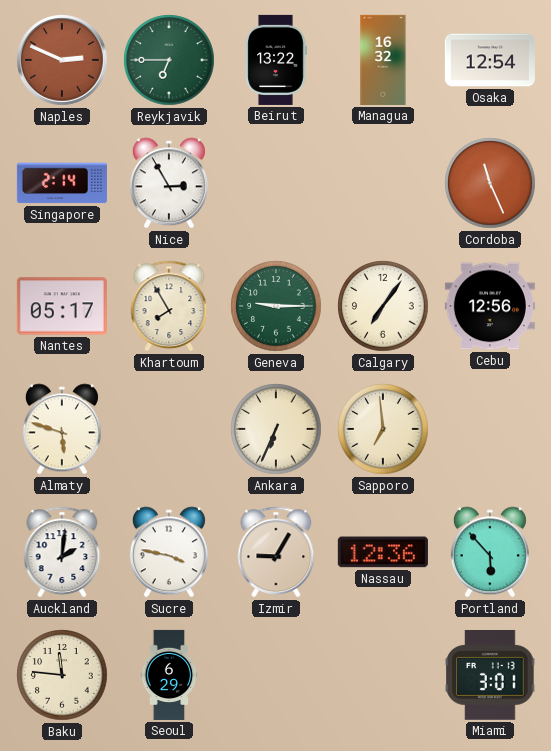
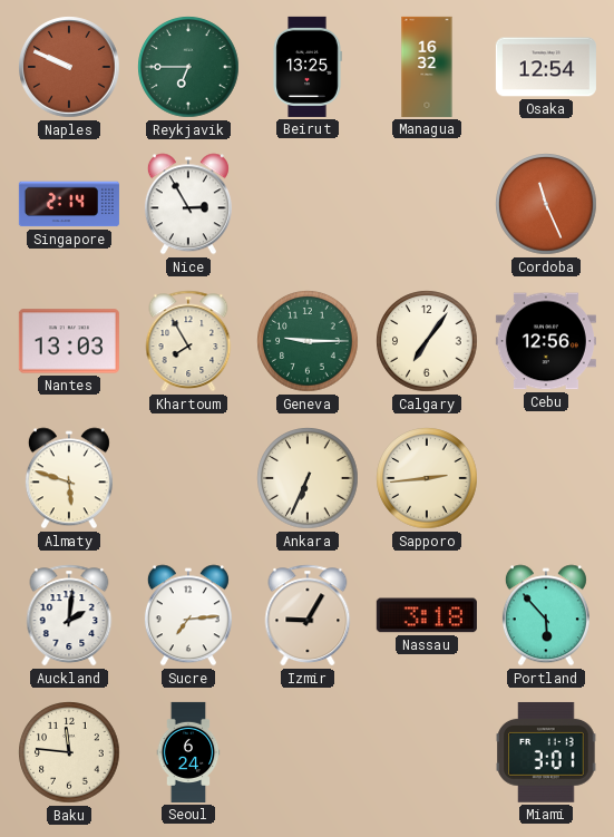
Naples: 2:49 -> 9:49
Beirut: 13:22 -> 13:25
Nantes: 05:17 -> 13:03
Sapporo: 6:59 -> 2:44
Sucre: 3:47 -> 7:14
Nassau: 12:36 -> 3:18
Seoul: 6:29 -> 6:24
